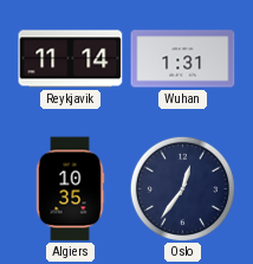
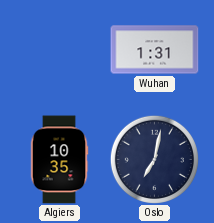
Reykjavik: 11:14 -> none
Oslo: 12:36 -> 7:02
